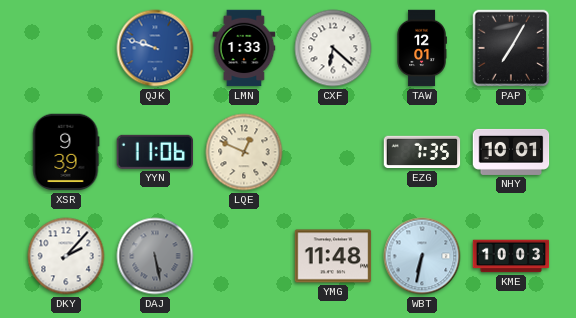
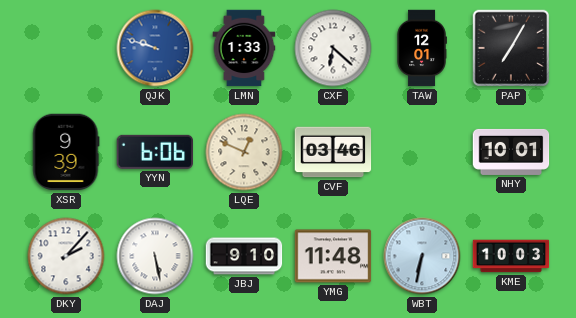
YYN: 11:06 -> 6:06
CVF: none -> 03:46
EZG: 7:35 -> none
DAJ dial: grey -> white
JBJ: none -> 9:10
